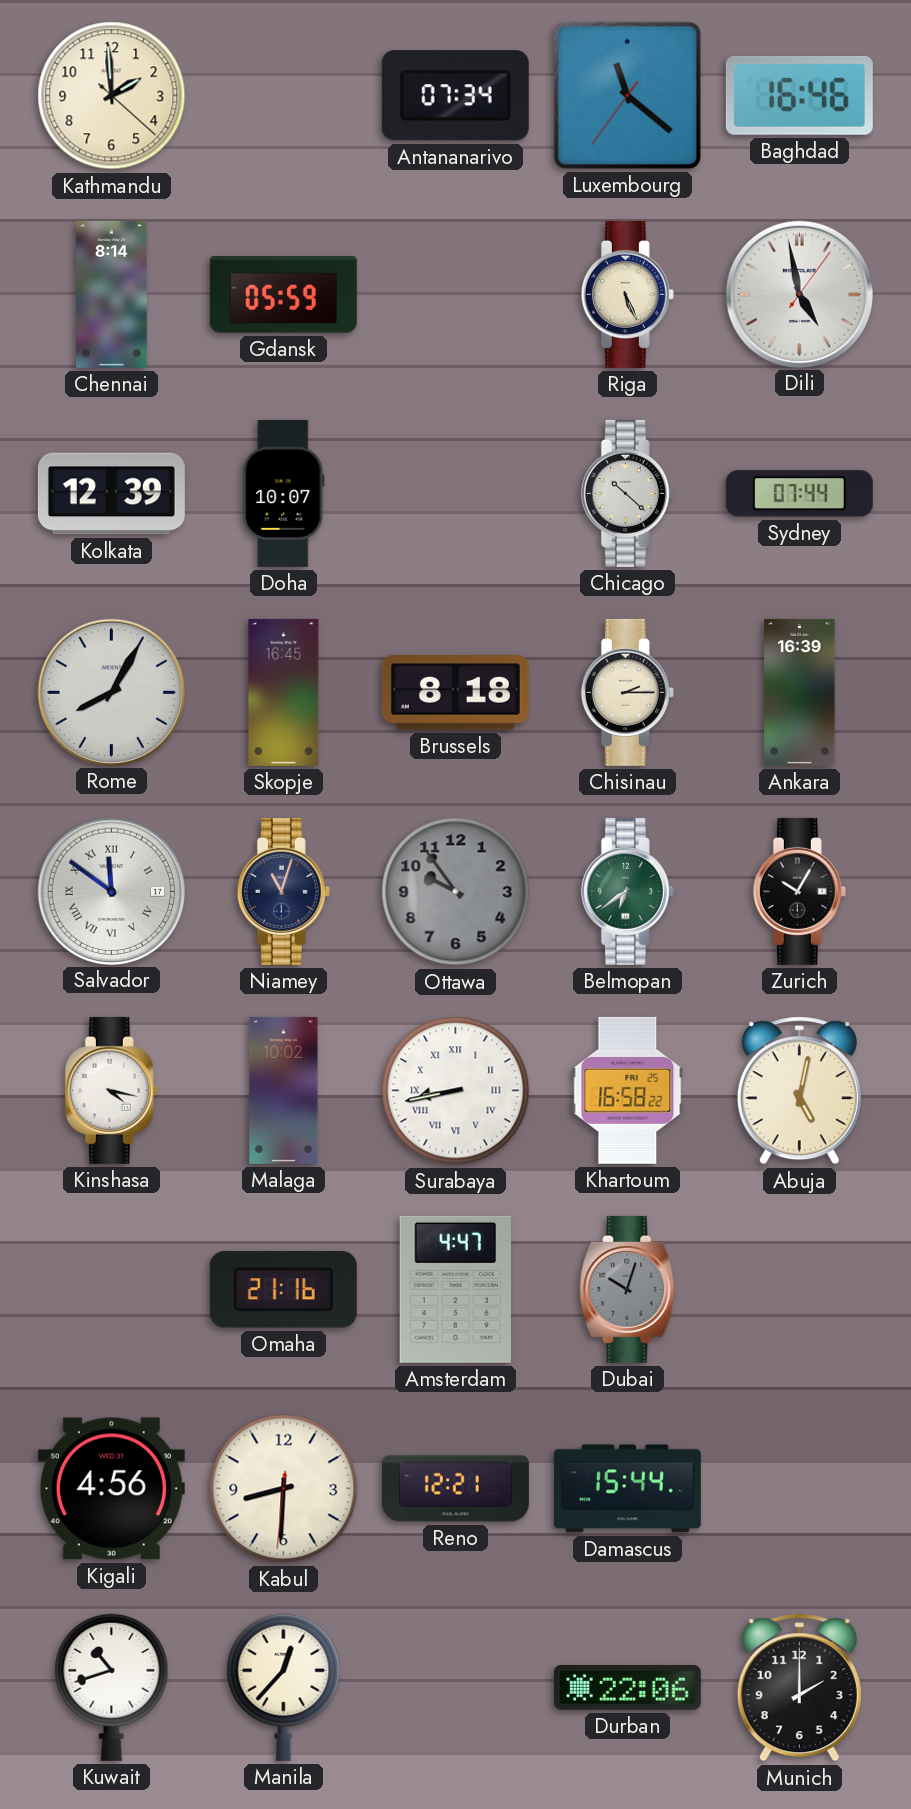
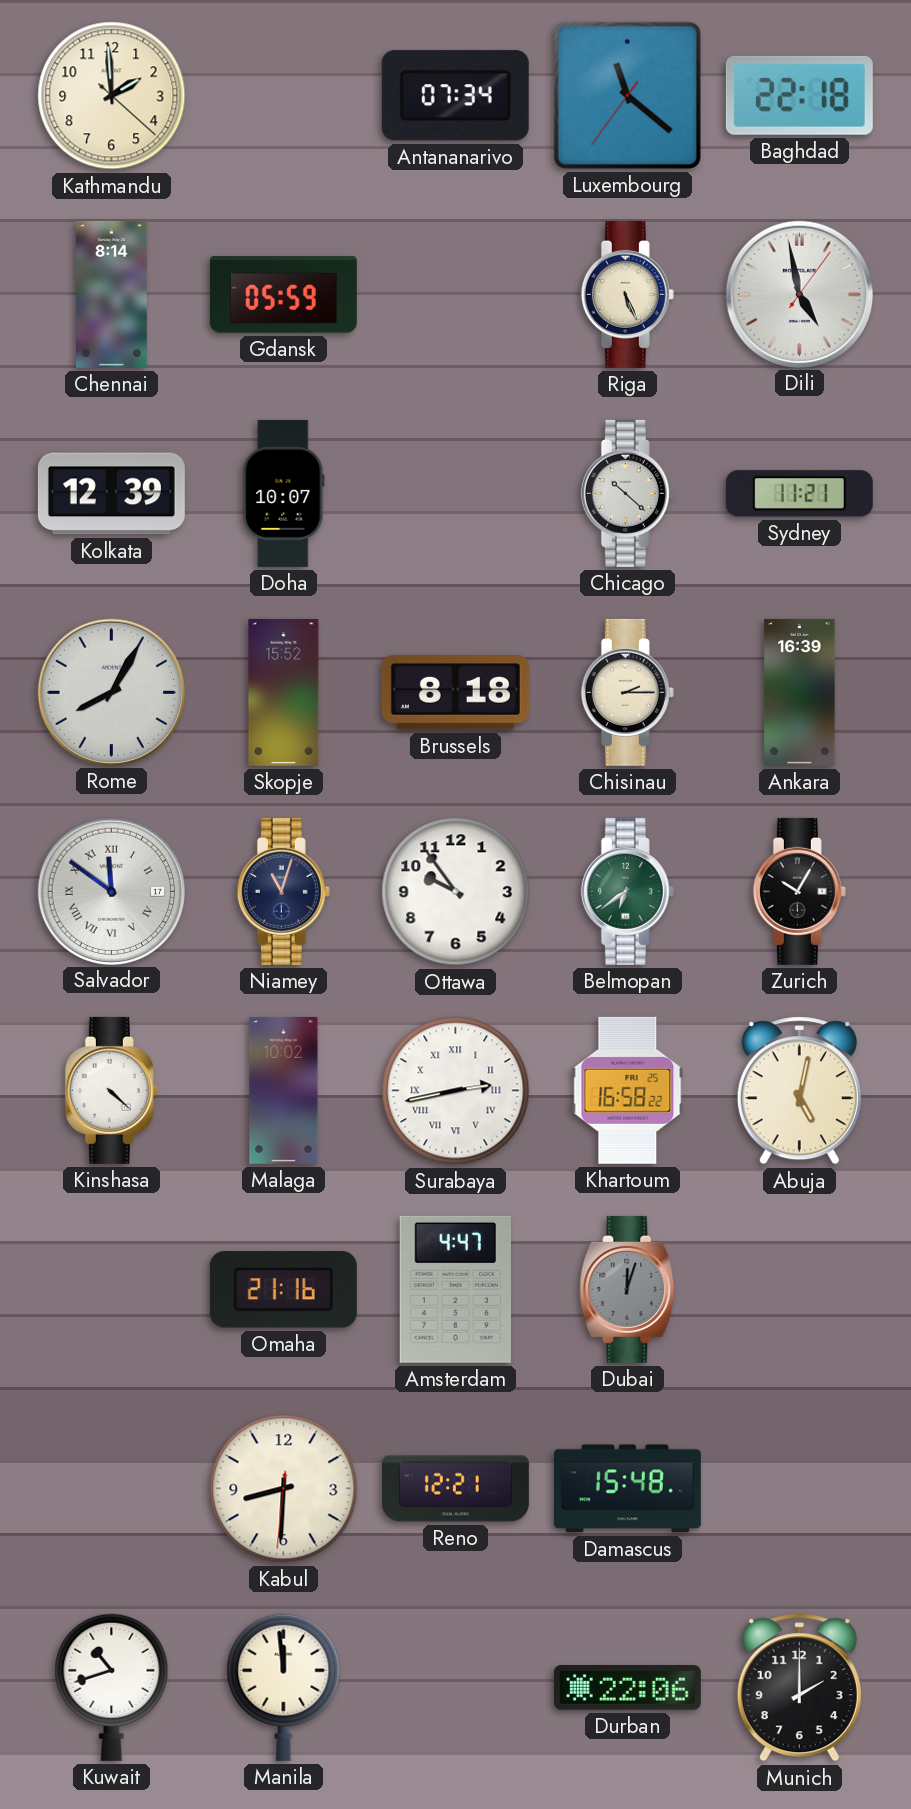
Baghdad: 16:46 -> 22:18
Sydney: 07:44 -> 11:21
Skopje: 16:45 -> 15:52
Ottawa dial: grey -> white
Kinshasa: 4:17 -> 4:22
Surabaya: 8:43 -> 2:43
Dubai: 10:03 -> 12:03
Kigali: 4:56 -> none
Damascus: 15:44 -> 15:48
Manila: 12:37 -> 11:59
